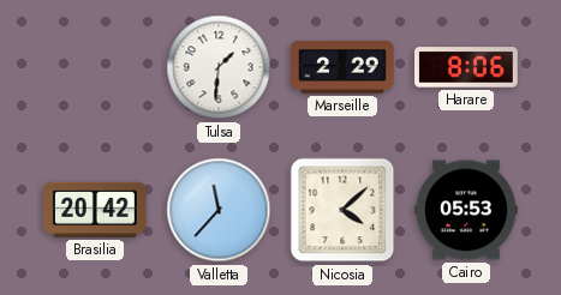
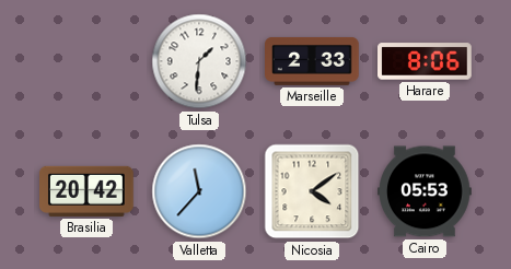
Marseille: 2:29 -> 2:33
Nicosia: 4:08 -> 4:09
